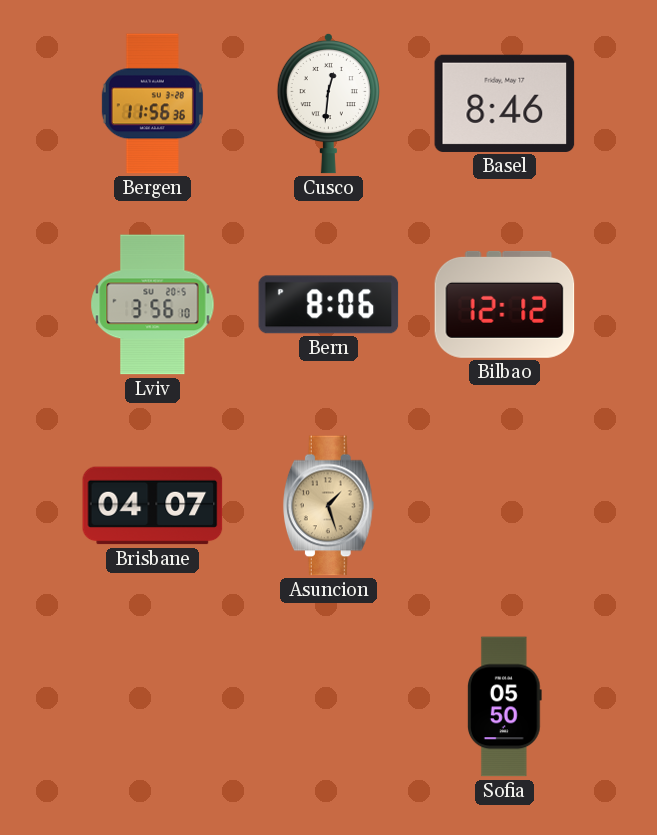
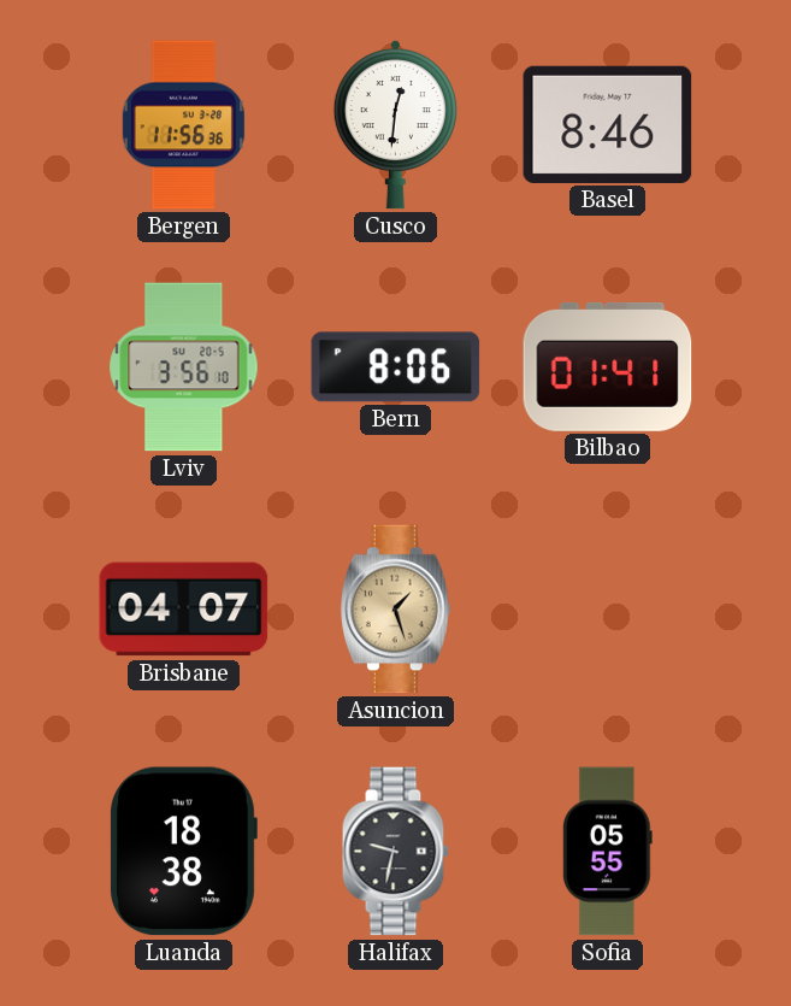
Bilbao: 12:12 -> 01:41
Luanda: none -> 18:38
Halifax: none -> 9:32
Sofia: 05:50 -> 05:55
